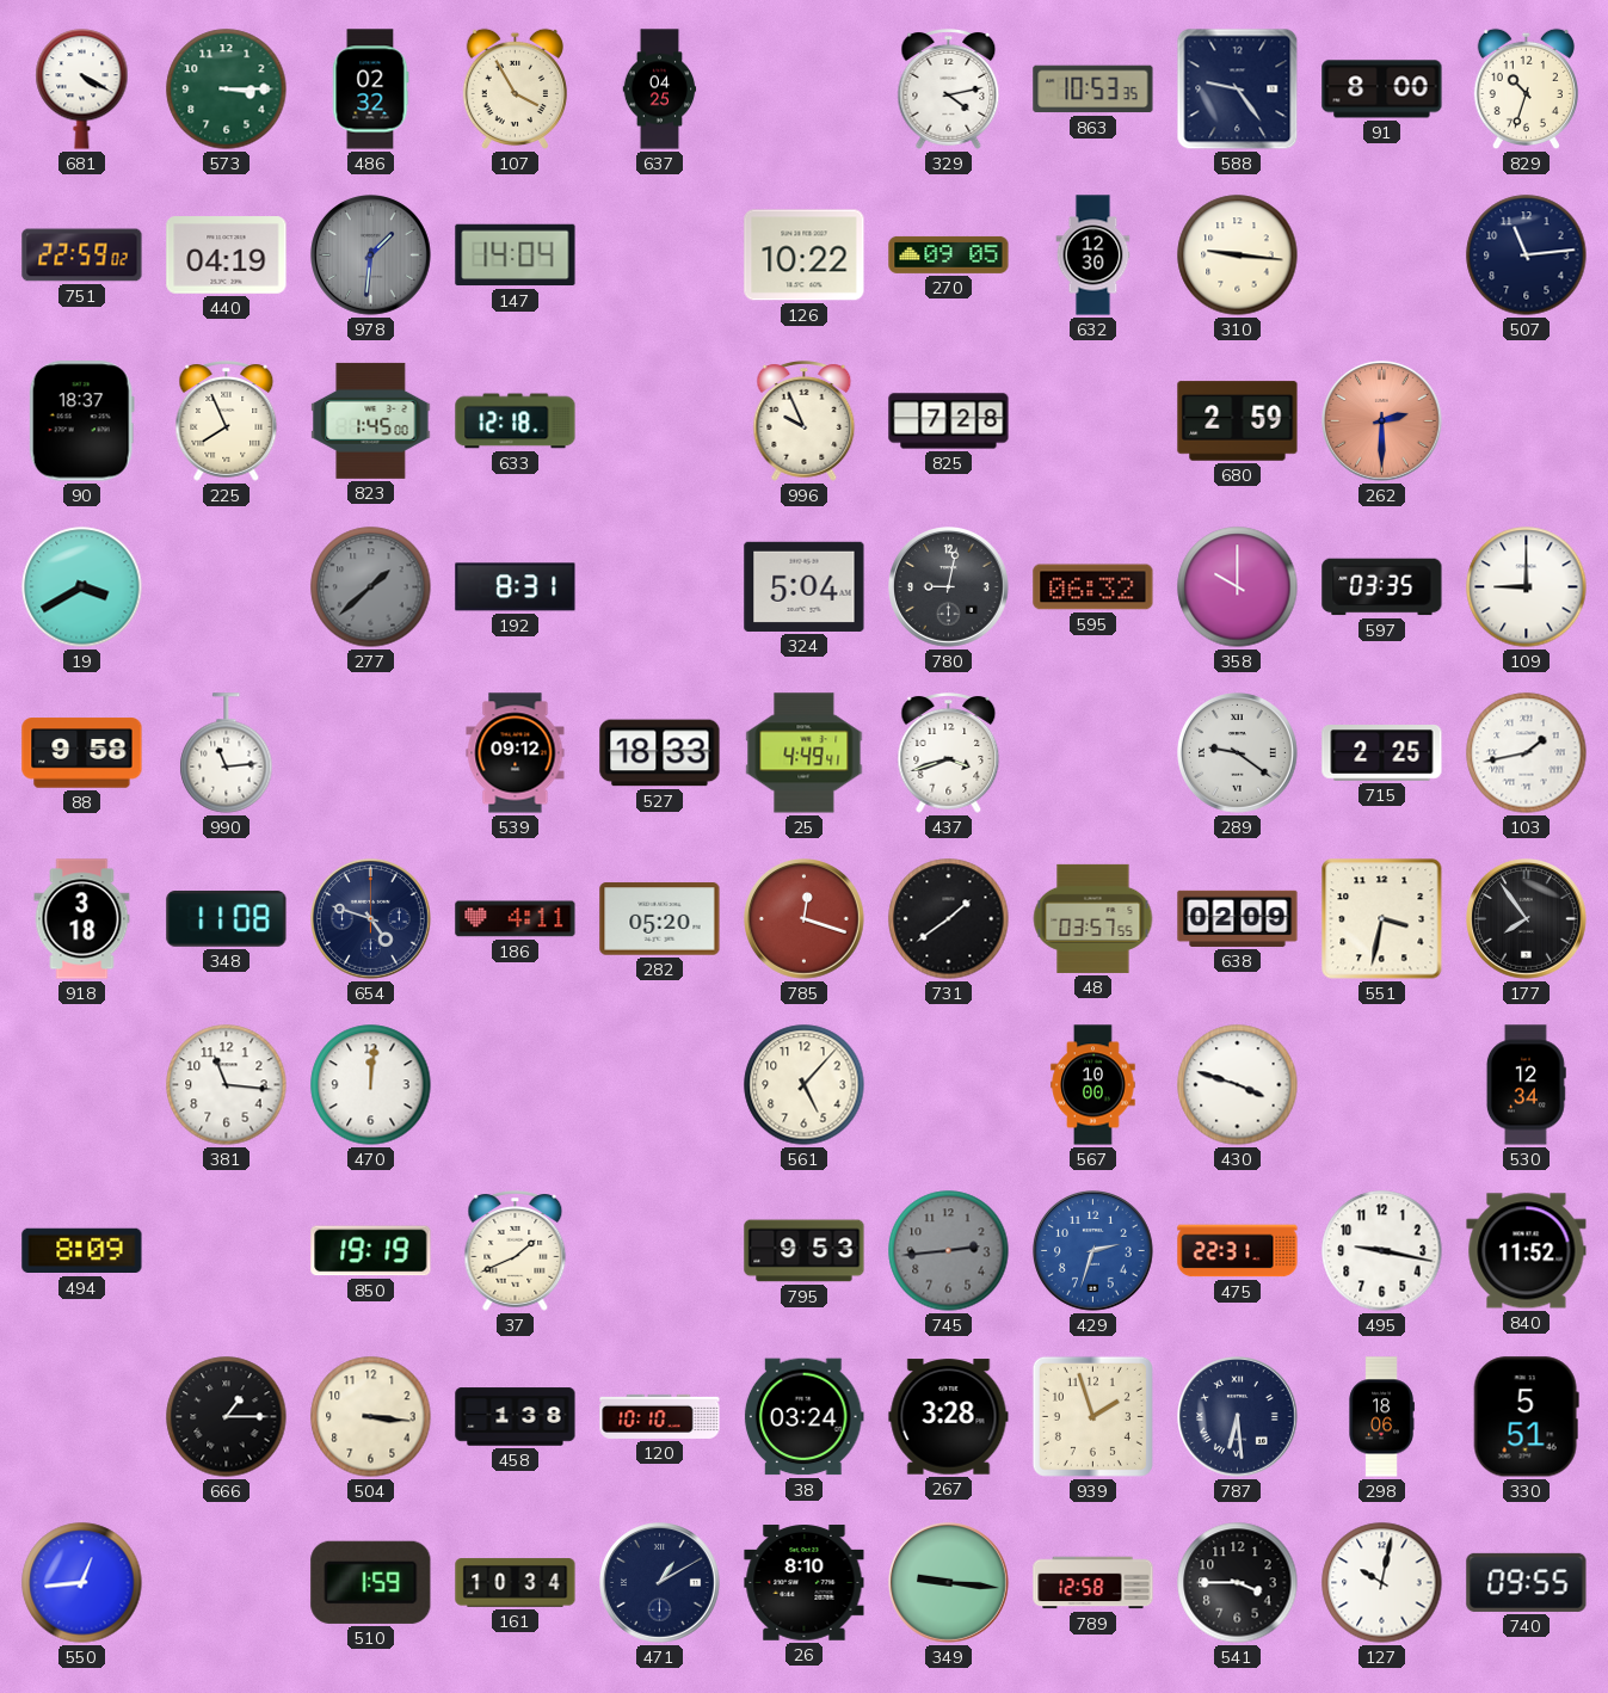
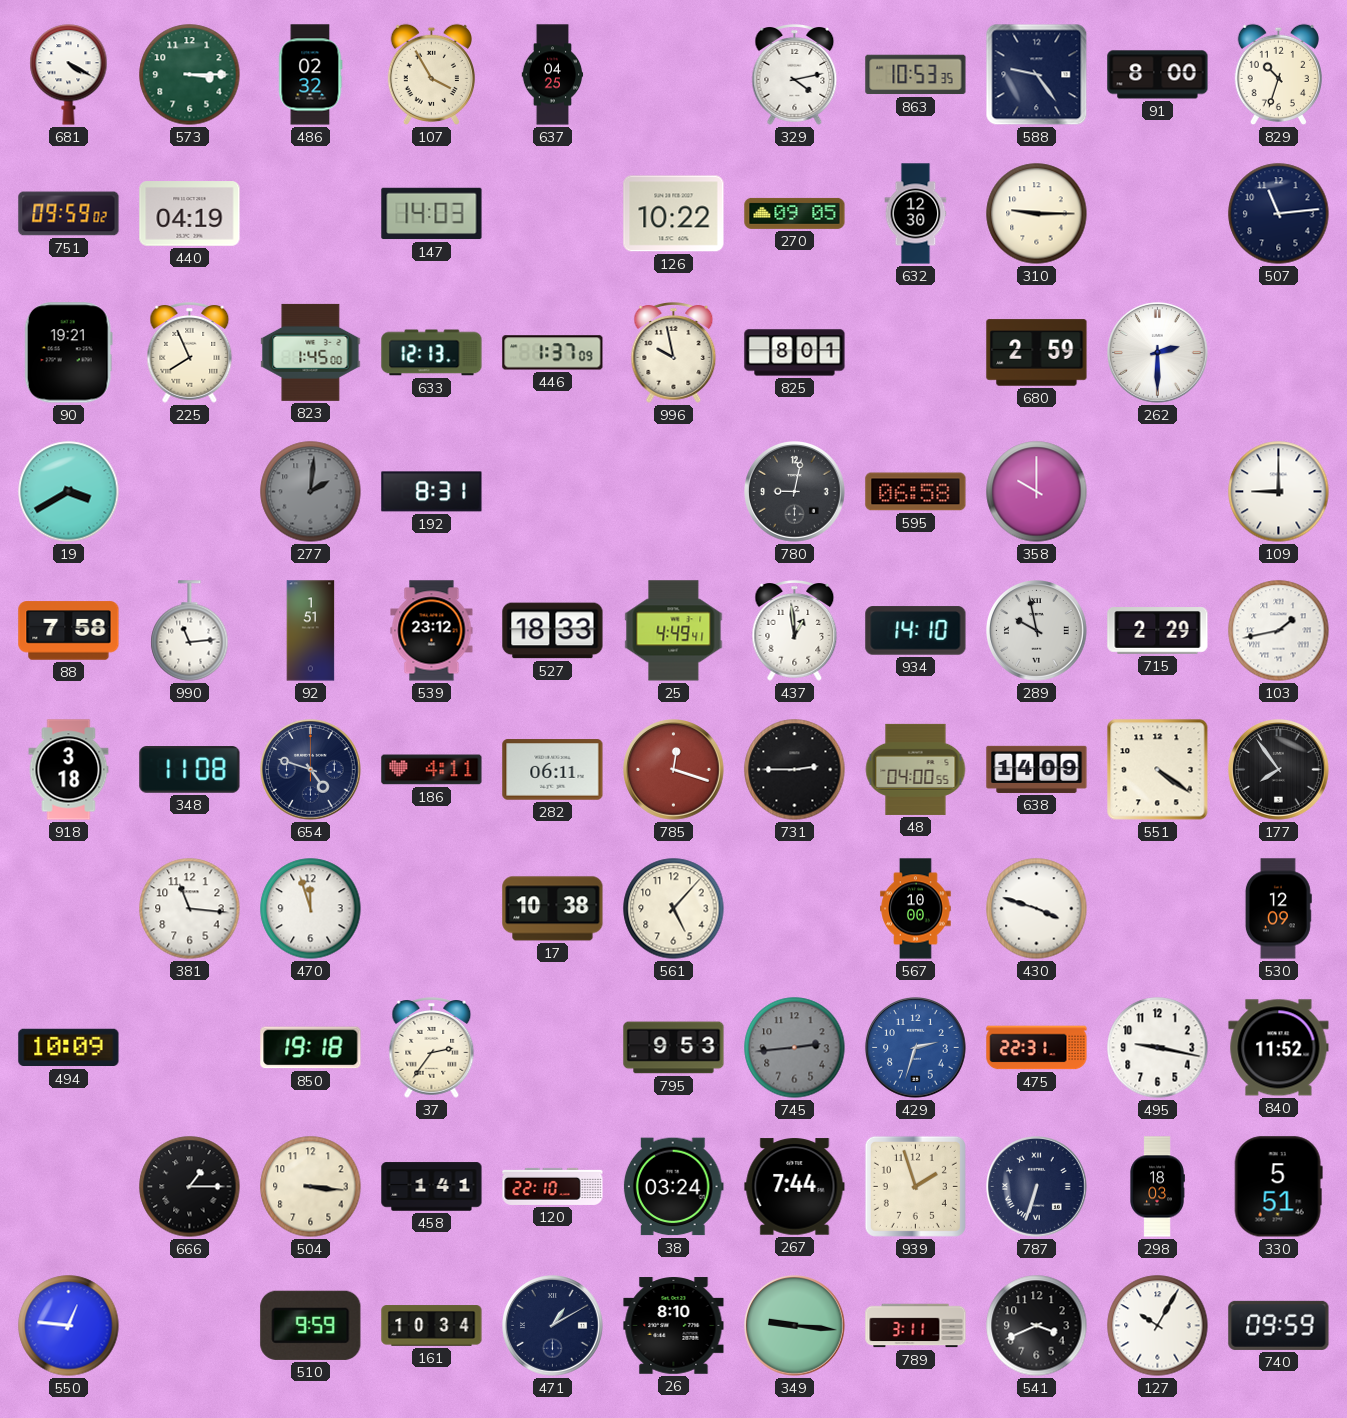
751: 22:59 -> 09:59
978: 1:31 -> none
147: 14:04 -> 14:03
310: 9:16 -> 9:15
90: 18:37 -> 19:21
633: 12:18 -> 12:13
446: none -> 1:37
996: 9:56 -> 9:58
825: 7:28 -> 8:01
262 dial: salmon -> white
277: 1:38 -> 2:01
324: 5:04 -> none
595: 06:32 -> 06:58
597: 03:35 -> none
88: 9:58 -> 7:58
92: none -> 1:51
539: 09:12 -> 23:12
437: 3:42 -> 12:59
934: none -> 14:10
289: 9:21 -> 9:58
715: 2:25 -> 2:29
282: 05:20 -> 06:11
731: 1:39 -> 2:45
48: 03:57 -> 04:00
638: 02:09 -> 14:09
551: 3:32 -> 4:21
470: 12:01 -> 11:57
17: none -> 10:38
530: 12:34 -> 12:09
494: 8:09 -> 10:09
850: 19:19 -> 19:18
37: 1:41 -> 2:36
458: 1:38 -> 1:41
120: 10:10 -> 22:10
267: 3:28 -> 7:44
787: 6:29 -> 6:33
298: 18:06 -> 18:03
550: 12:44 -> 12:46
510: 1:59 -> 9:59
789: 12:58 -> 3:11
541: 3:45 -> 3:41
127: 10:02 -> 10:05
740: 09:55 -> 09:59
